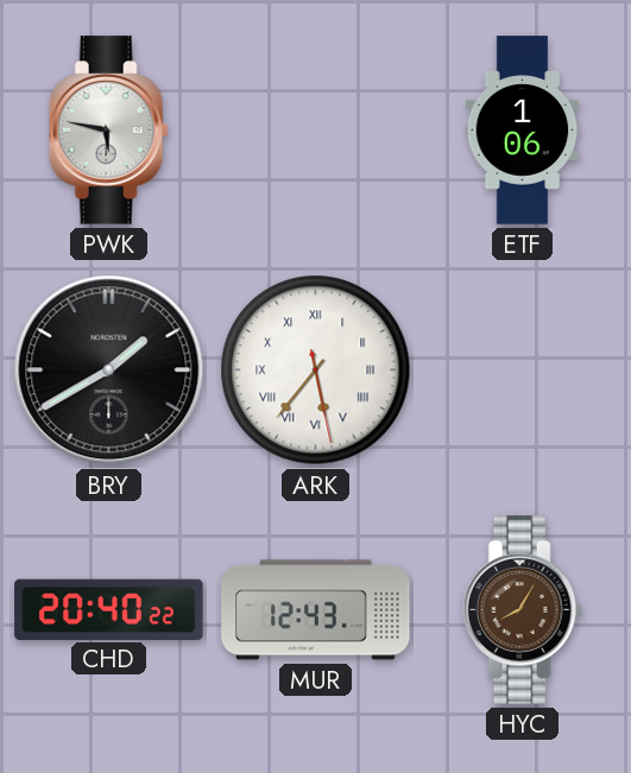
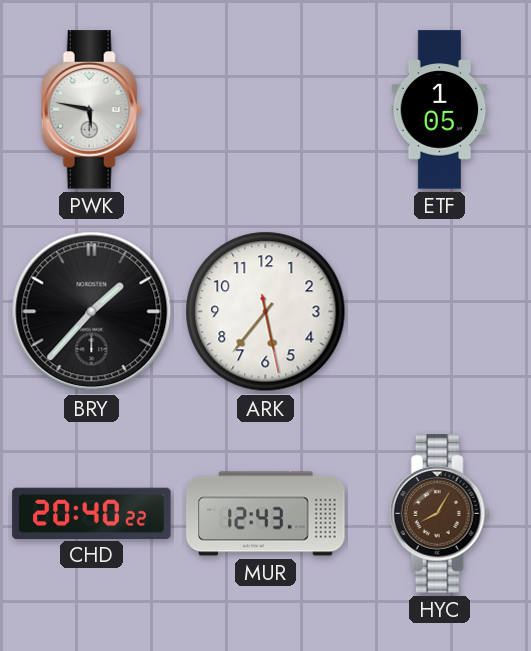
ETF: 1:06 -> 1:05
BRY: 1:40 -> 1:37
ARK numerals: Roman -> Arabic
